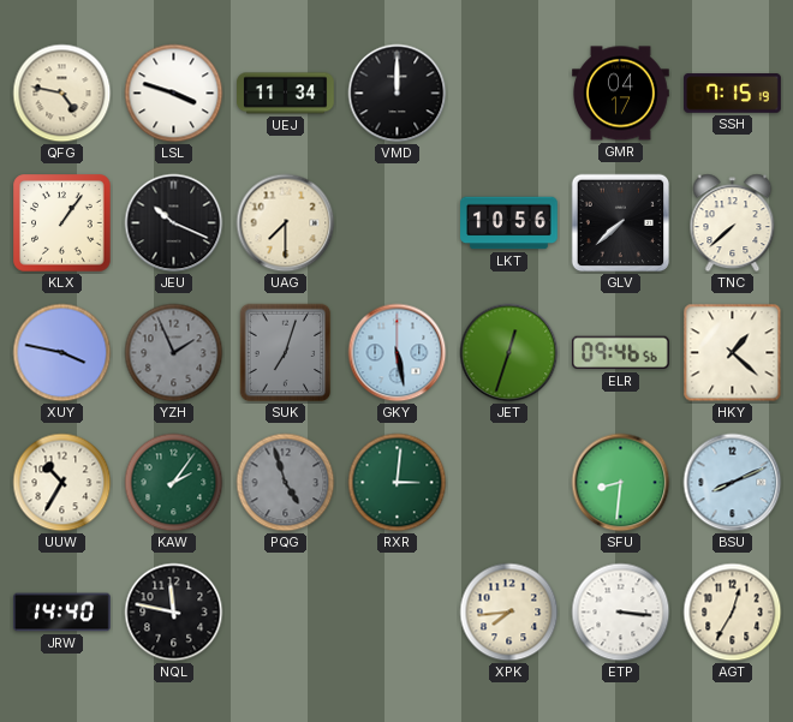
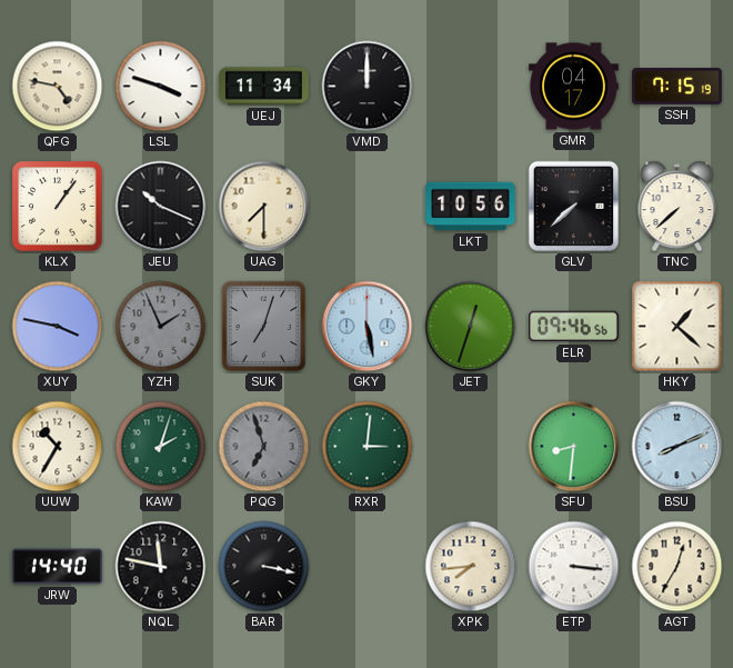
KAW: 2:06 -> 2:03
PQG: 4:57 -> 6:57
BAR: none -> 3:17
